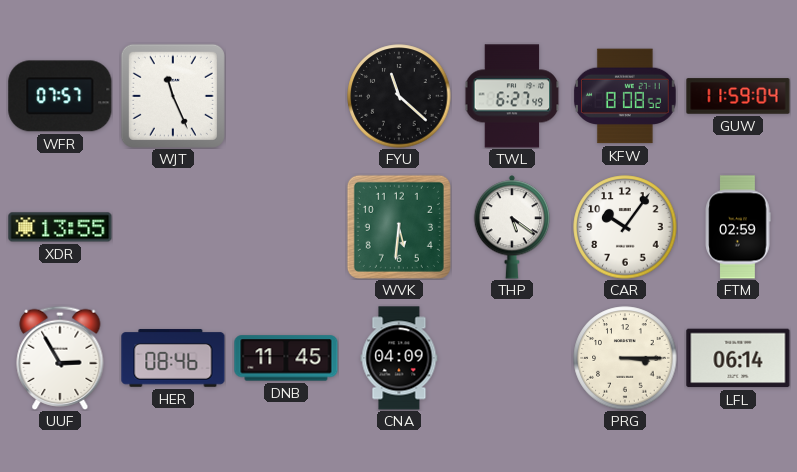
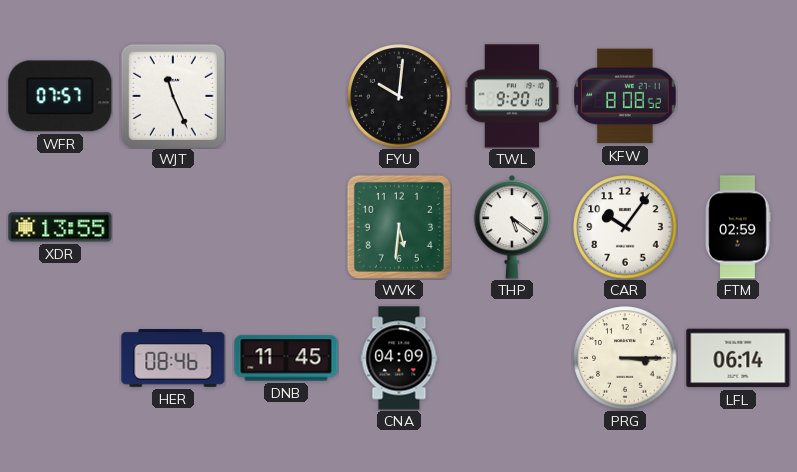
FYU: 11:22 -> 10:01
TWL: 6:27 -> 9:20
GUW: 11:59 -> none
UUF: 2:55 -> none
